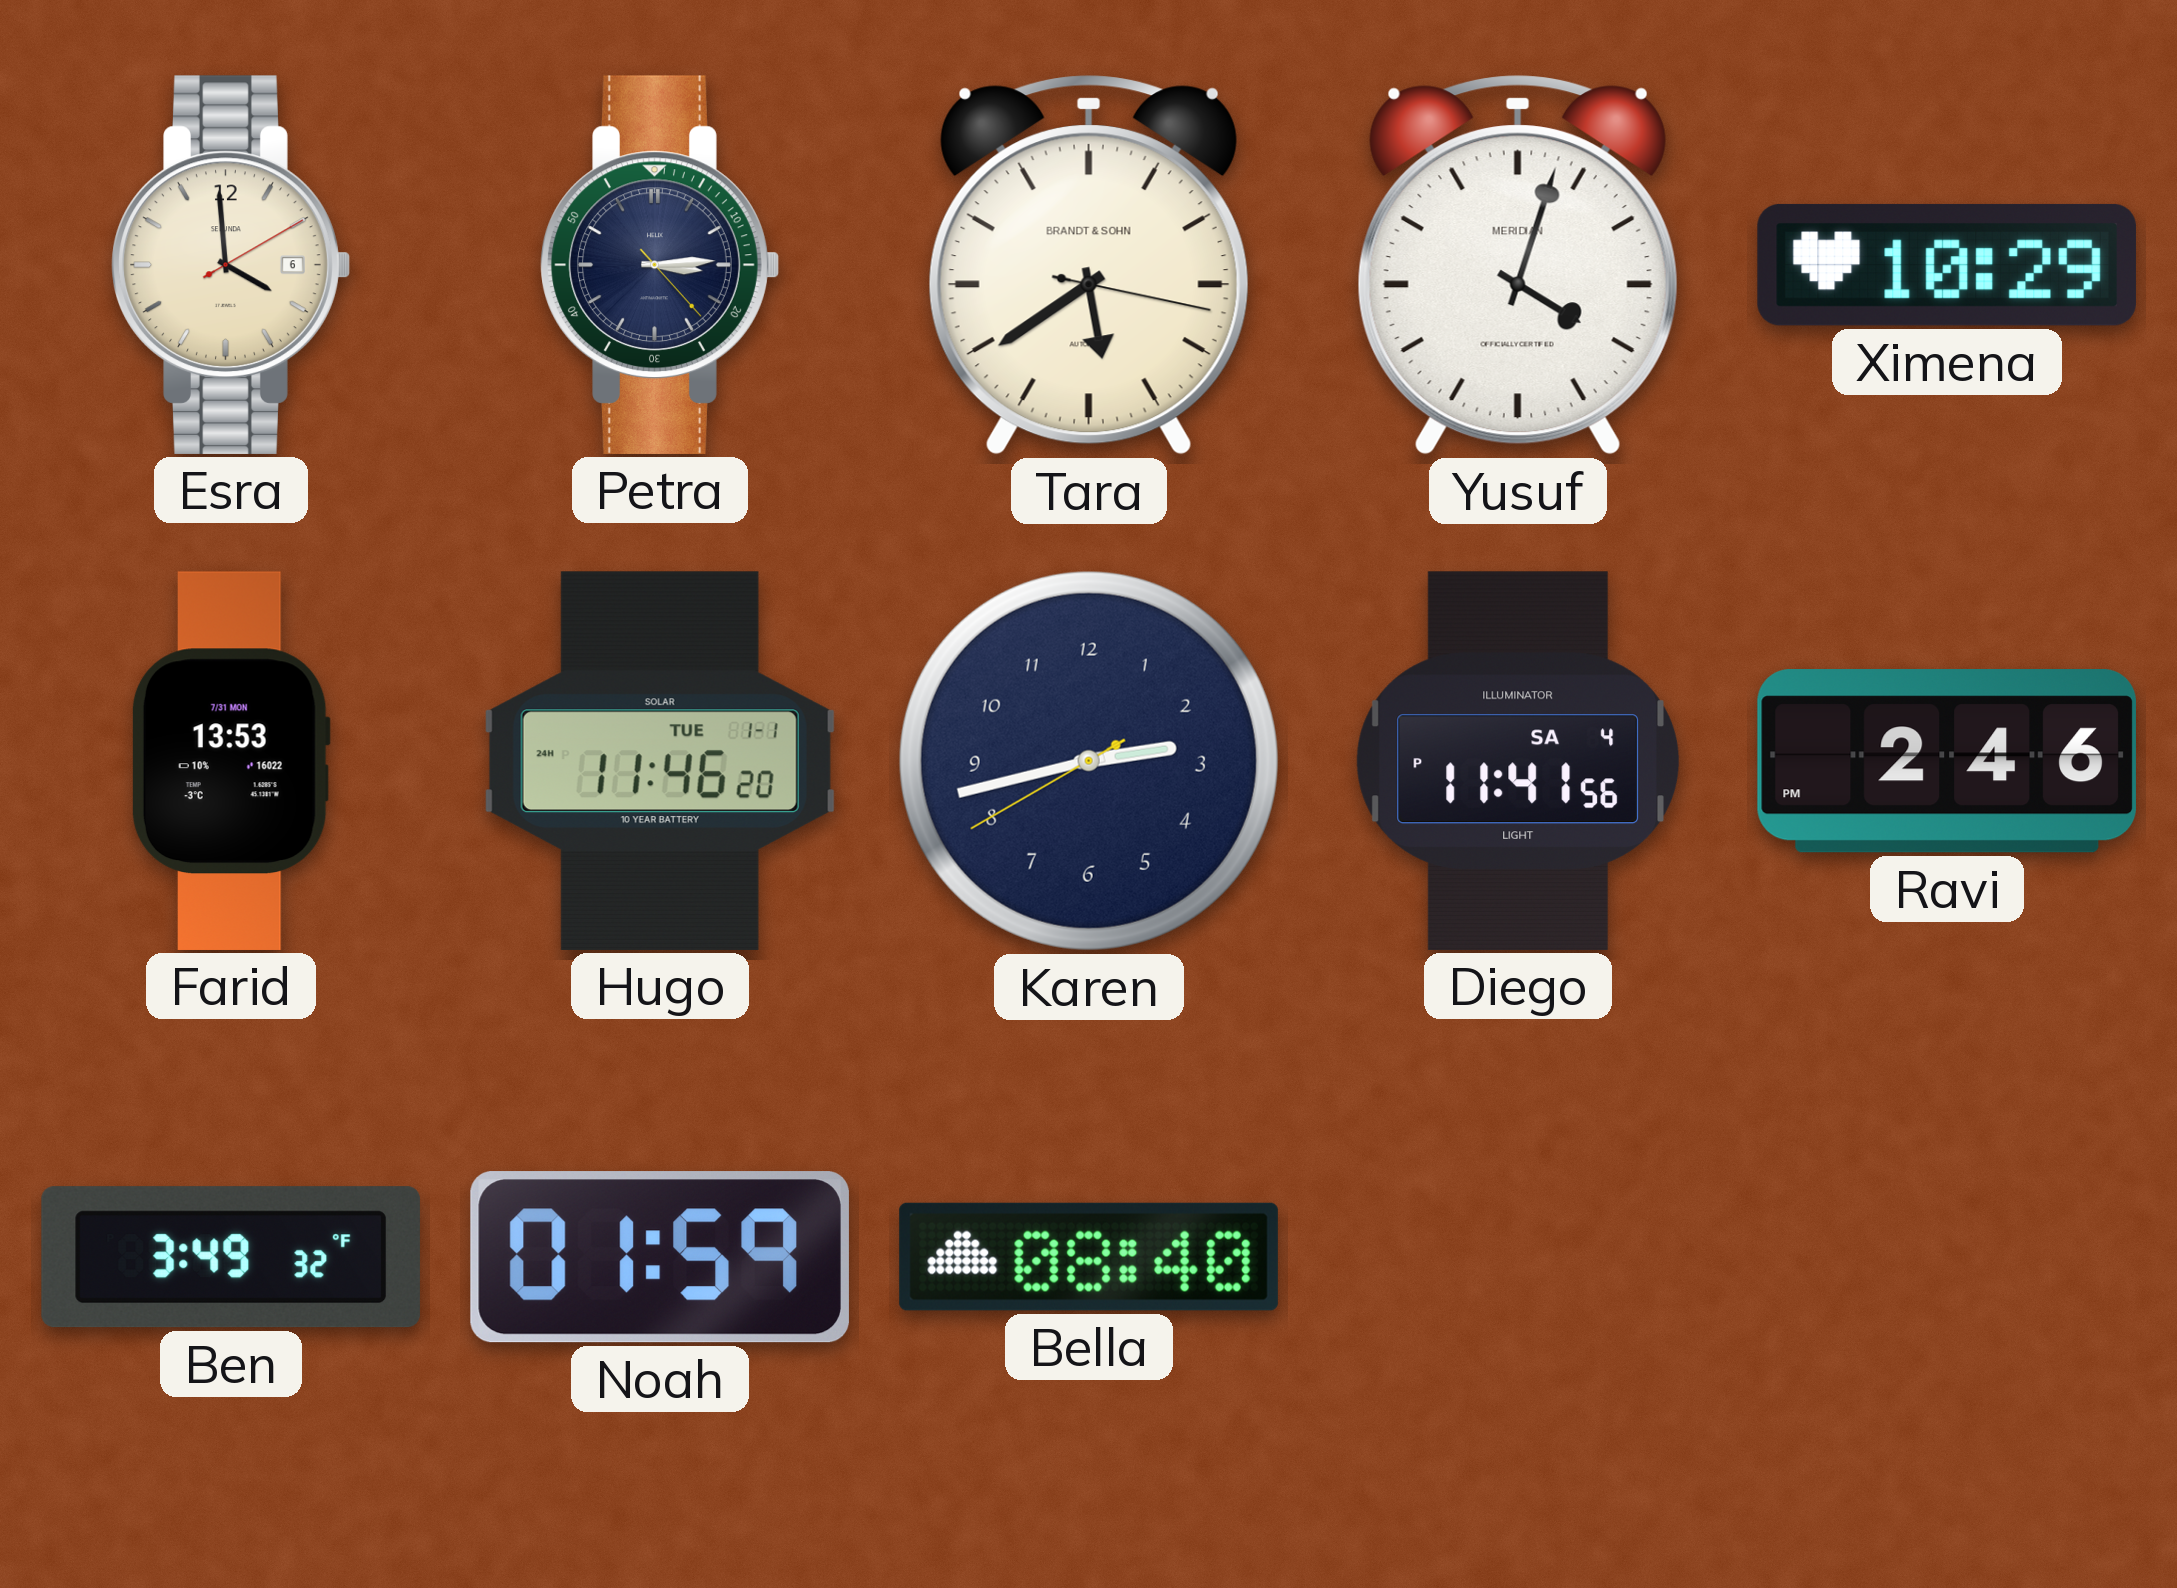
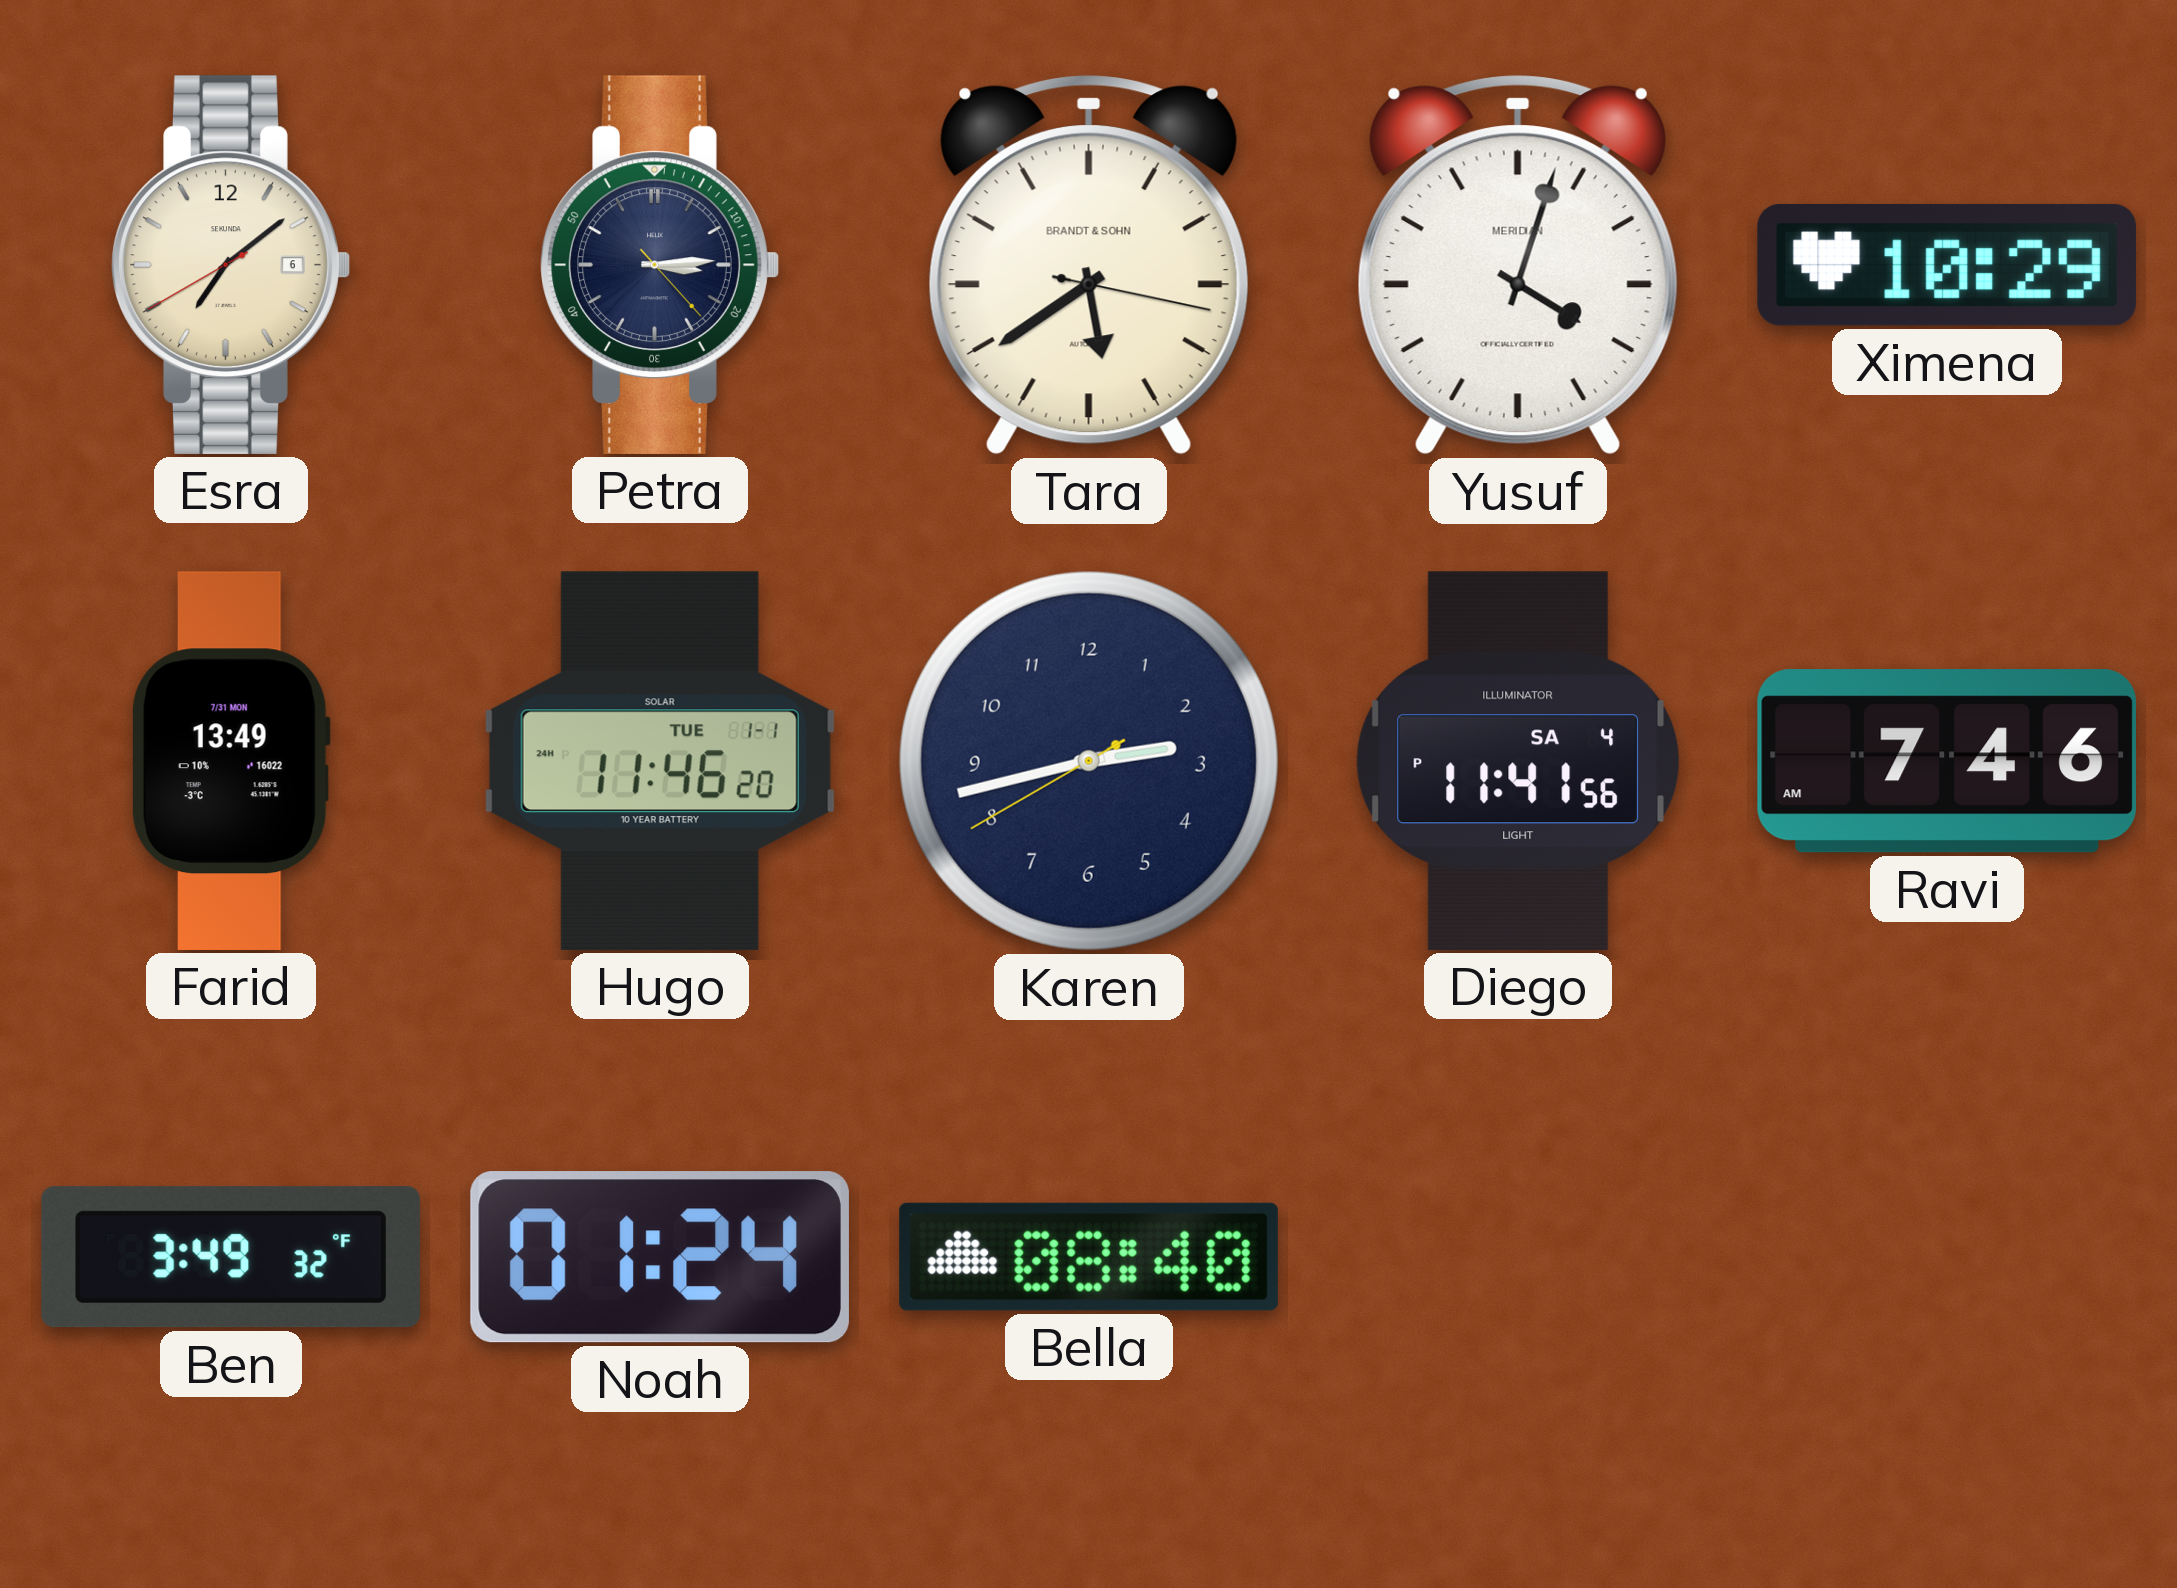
Esra: 3:59 -> 7:08
Farid: 13:53 -> 13:49
Ravi: 2:46 -> 7:46
Noah: 01:59 -> 01:24
